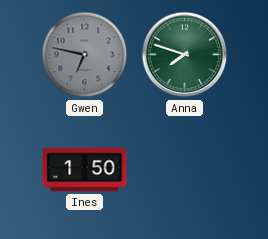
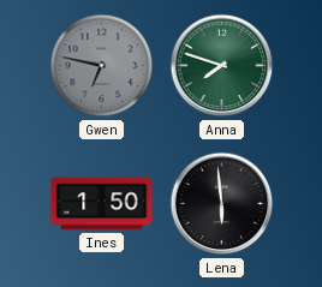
Lena: none -> 5:59
